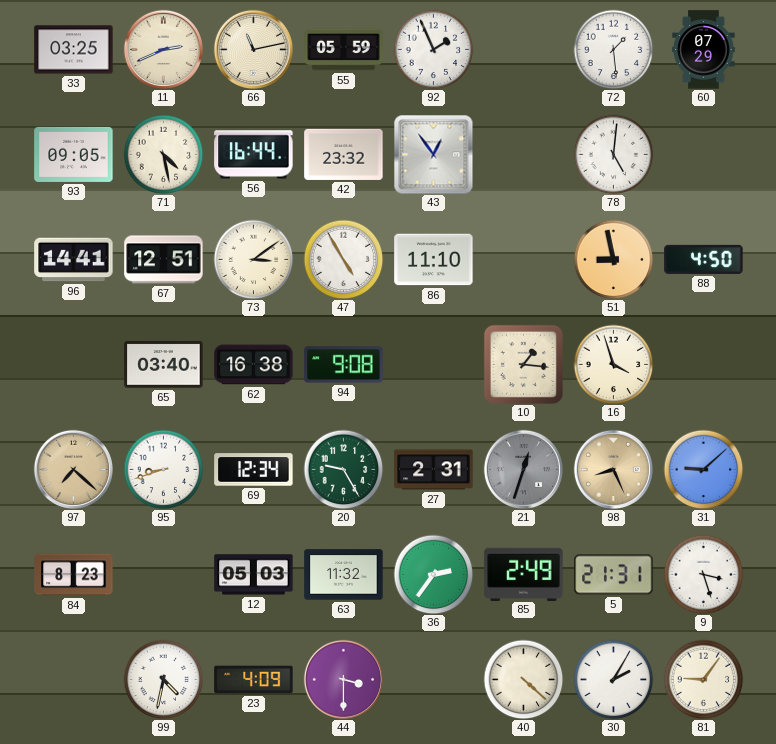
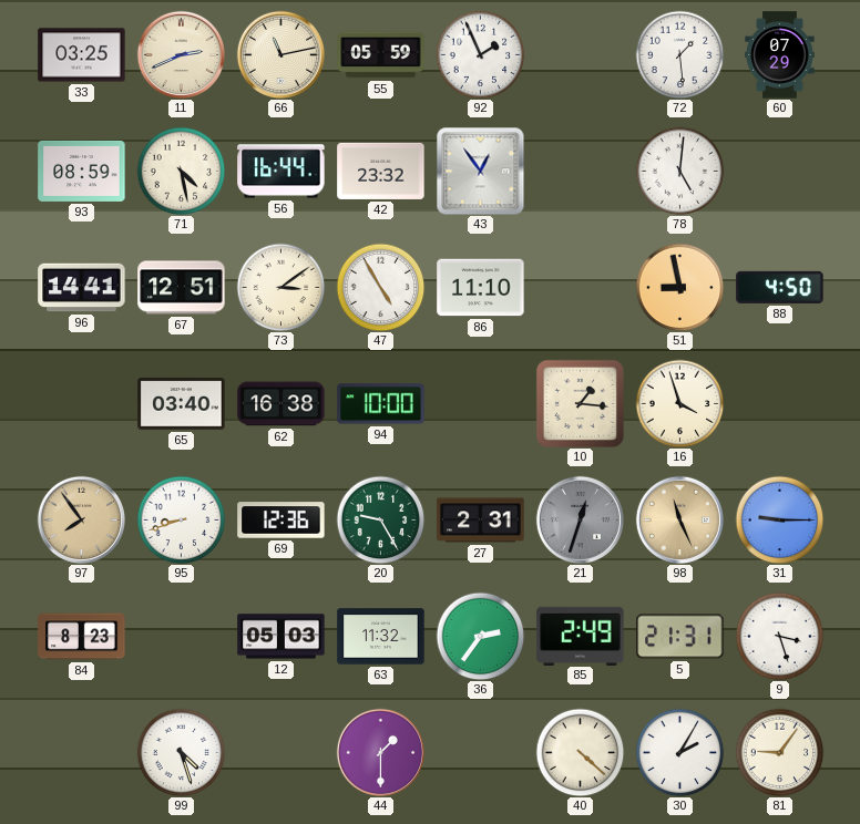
93: 09:05 -> 08:59
94: 9:08 -> 10:00
97: 7:22 -> 7:54
69: 12:34 -> 12:36
98: 8:26 -> 11:26
31: 9:08 -> 9:15
99: 4:32 -> 4:27
23: 4:09 -> none
44: 3:30 -> 1:30
